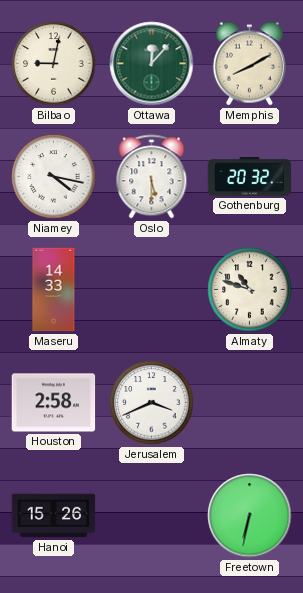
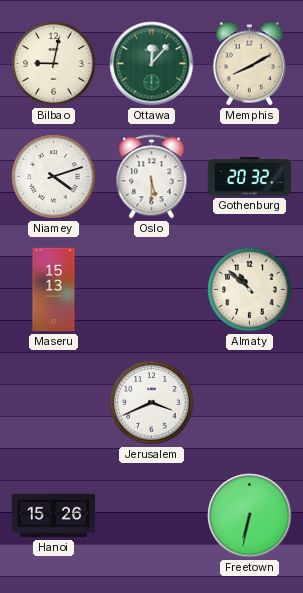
Niamey: 4:17 -> 4:12
Maseru: 14:33 -> 15:13
Almaty: 10:48 -> 10:52
Houston: 2:58 -> none
